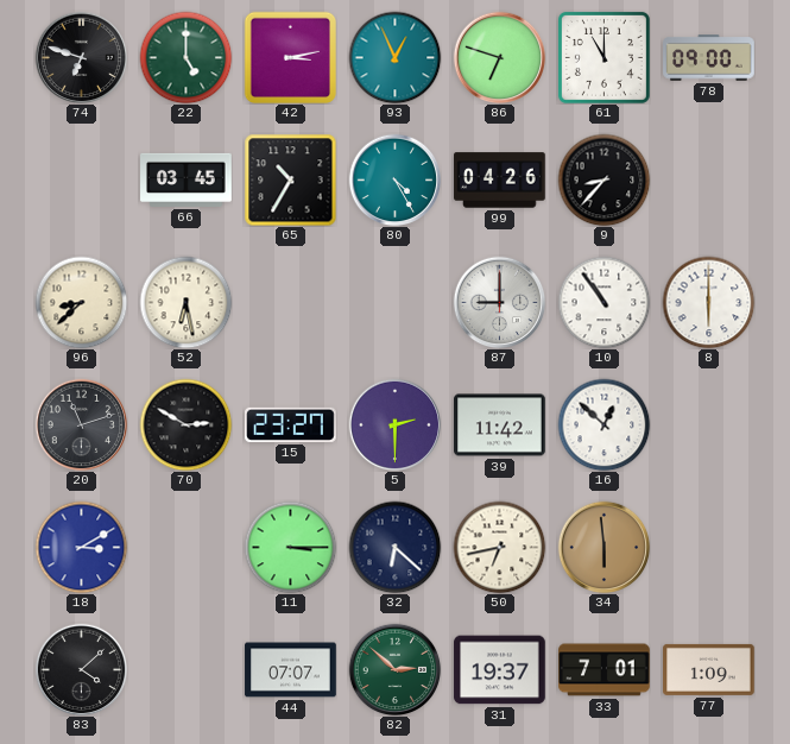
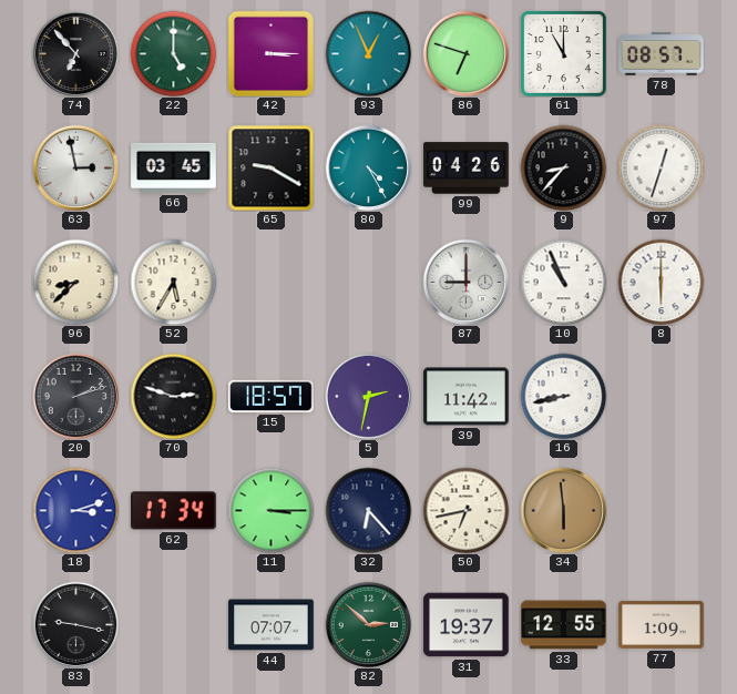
74: 6:48 -> 6:53
42: 3:13 -> 3:15
78: 09:00 -> 08:57
63: none -> 2:58
65: 10:35 -> 9:20
97: none -> 12:33
52: 6:28 -> 5:35
10: 10:54 -> 10:56
20: 11:12 -> 2:12
70: 2:50 -> 2:48
15: 23:27 -> 18:57
5: 2:30 -> 2:32
16: 12:52 -> 8:43
18: 3:10 -> 3:12
62: none -> 17:34
32: 6:22 -> 6:23
83: 4:08 -> 9:17
33: 7:01 -> 12:55
